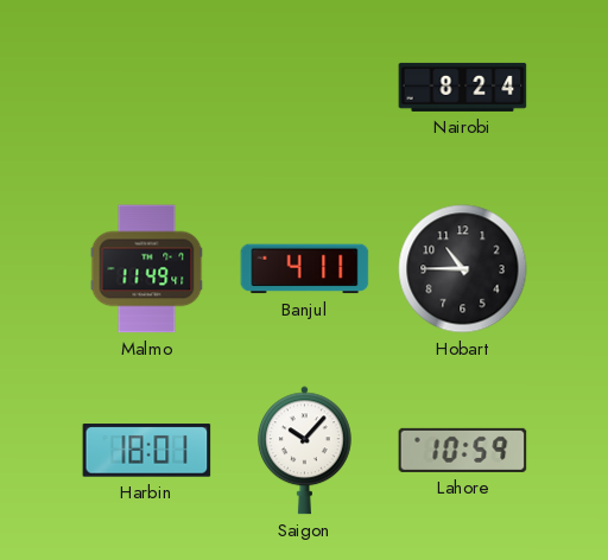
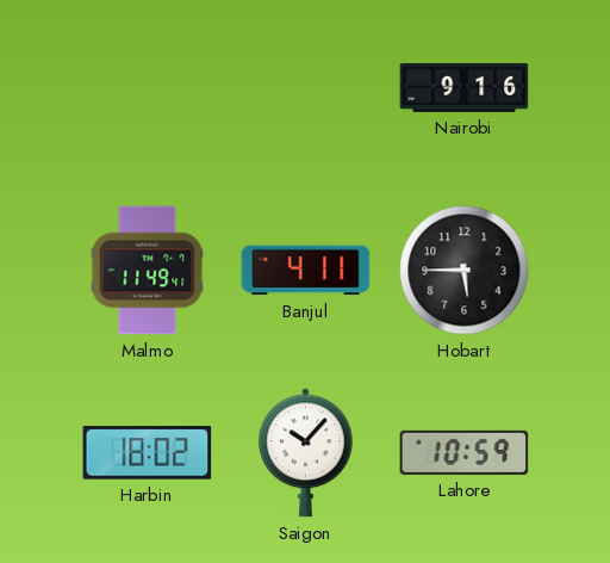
Nairobi: 8:24 -> 9:16
Hobart: 10:45 -> 5:45
Harbin: 18:01 -> 18:02
